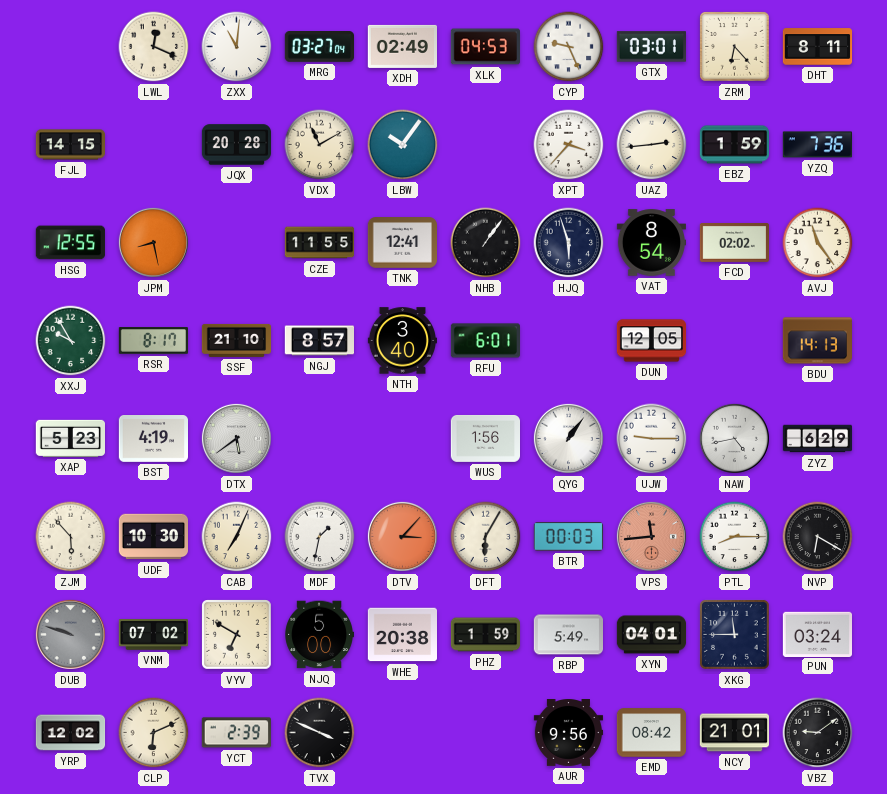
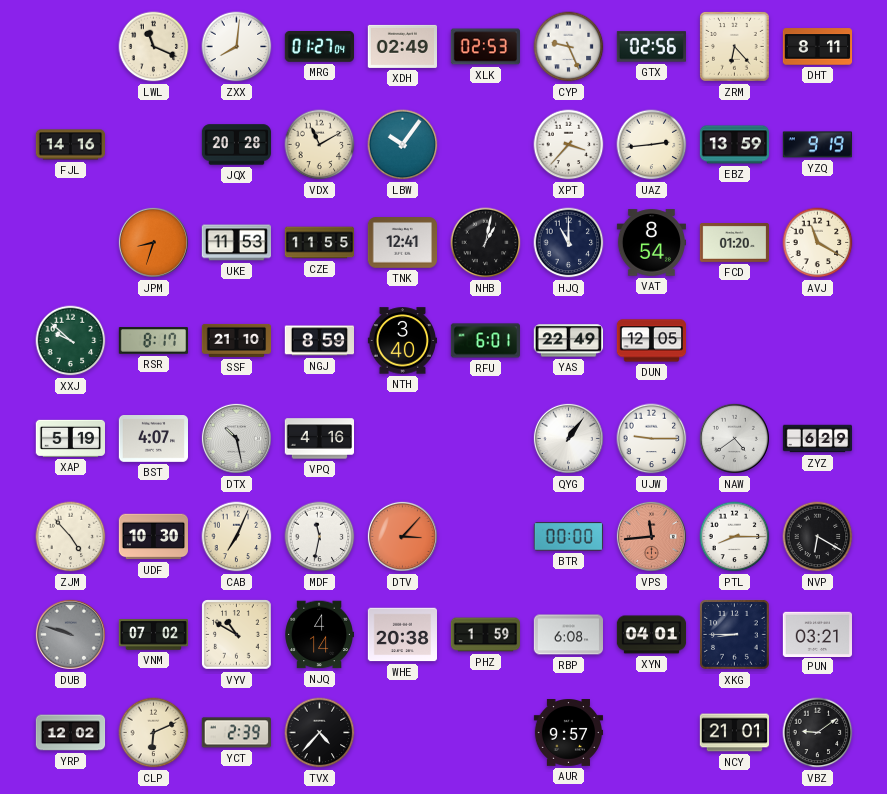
LWL: 12:19 -> 11:19
ZXX: 11:01 -> 8:01
MRG: 03:27 -> 01:27
XLK: 04:53 -> 02:53
GTX: 03:01 -> 02:56
FJL: 14:15 -> 14:16
EBZ: 1:59 -> 13:59
YZQ: 7:36 -> 9:19
HSG: 12:55 -> none
JPM: 8:28 -> 8:33
UKE: none -> 11:53
NHB: 1:06 -> 1:02
HJQ: 5:57 -> 11:00
FCD: 02:02 -> 01:20
AVJ: 11:24 -> 11:20
XXJ: 9:55 -> 9:52
NGJ: 8:57 -> 8:59
YAS: none -> 22:49
BDU: 14:13 -> none
XAP: 5:23 -> 5:19
BST: 4:19 -> 4:07
DTX: 5:39 -> 10:28
VPQ: none -> 4:16
WUS: 1:56 -> none
NAW: 4:43 -> 4:39
ZJM: 5:53 -> 4:53
MDF: 1:32 -> 11:32
DFT: 6:05 -> none
BTR: 00:03 -> 00:00
VYV: 6:50 -> 10:50
NJQ: 5:00 -> 4:14
RBP: 5:49 -> 6:08
XKG: 11:45 -> 8:45
PUN: 03:24 -> 03:21
TVX: 3:49 -> 4:37
AUR: 9:56 -> 9:57
EMD: 08:42 -> none
